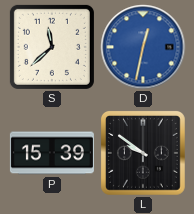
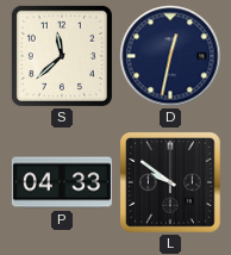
D dial: blue -> navy
P: 15:39 -> 04:33
